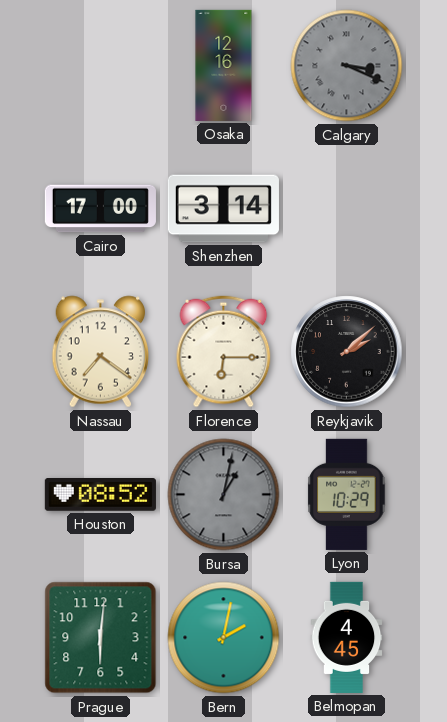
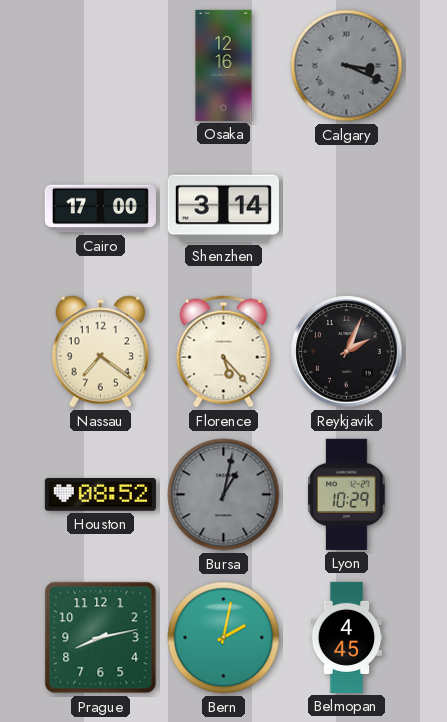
Florence: 6:15 -> 5:23
Reykjavik: 2:08 -> 2:04
Prague: 6:01 -> 8:13
